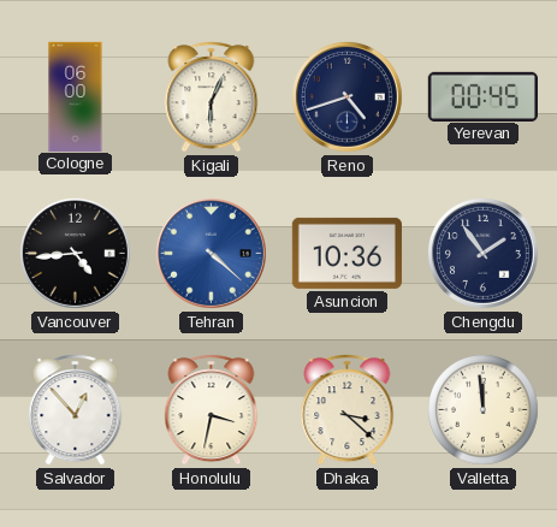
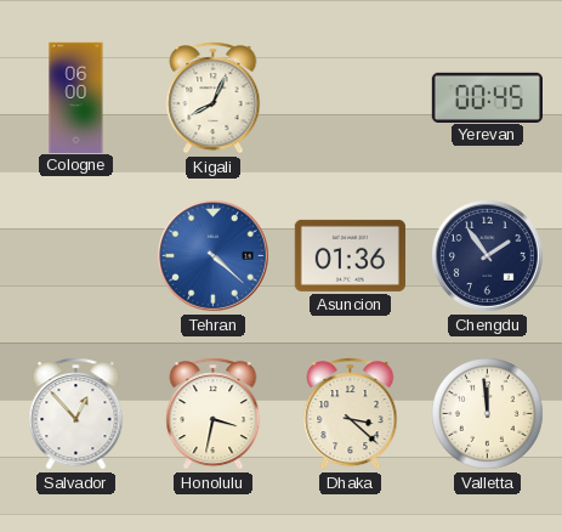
Kigali: 6:04 -> 8:04
Reno: 4:42 -> none
Vancouver: 4:44 -> none
Asuncion: 10:36 -> 01:36
